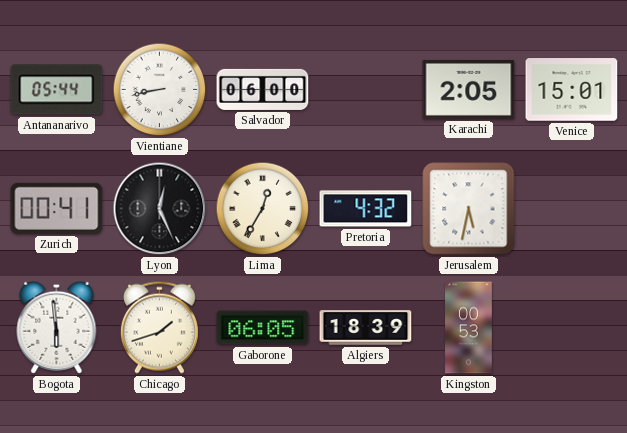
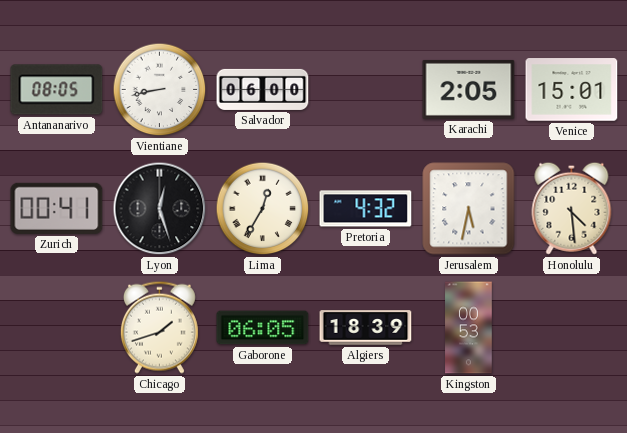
Antananarivo: 05:44 -> 08:05
Lyon: 12:26 -> 12:27
Honolulu: none -> 4:29
Bogota: 5:59 -> none
